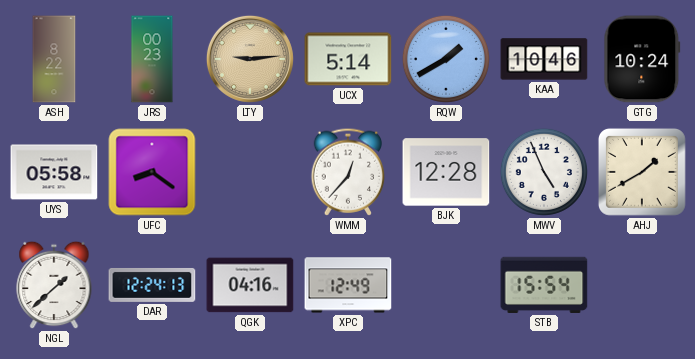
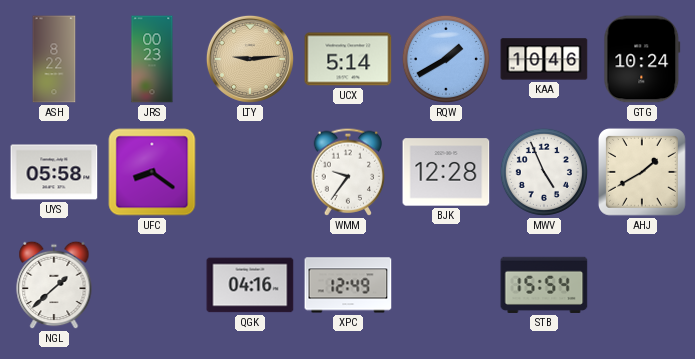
WMM: 12:37 -> 9:36
DAR: 12:24 -> none
